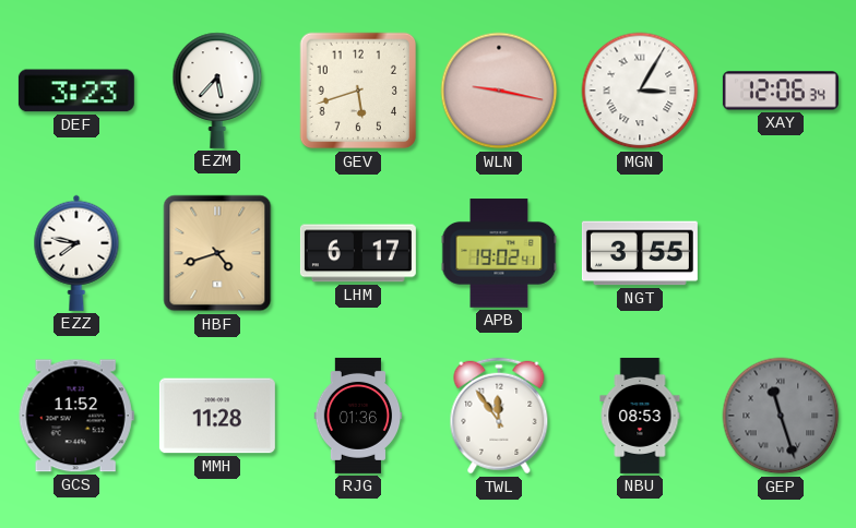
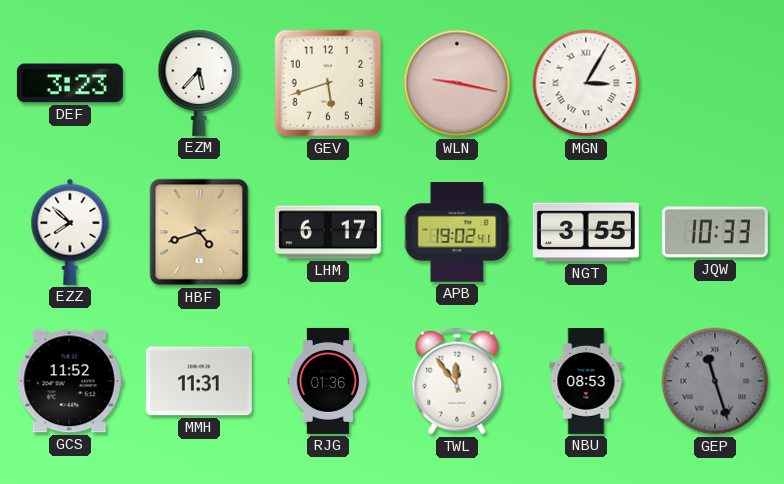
XAY: 12:06 -> none
EZZ: 7:47 -> 7:52
JQW: none -> 10:33
MMH: 11:28 -> 11:31
